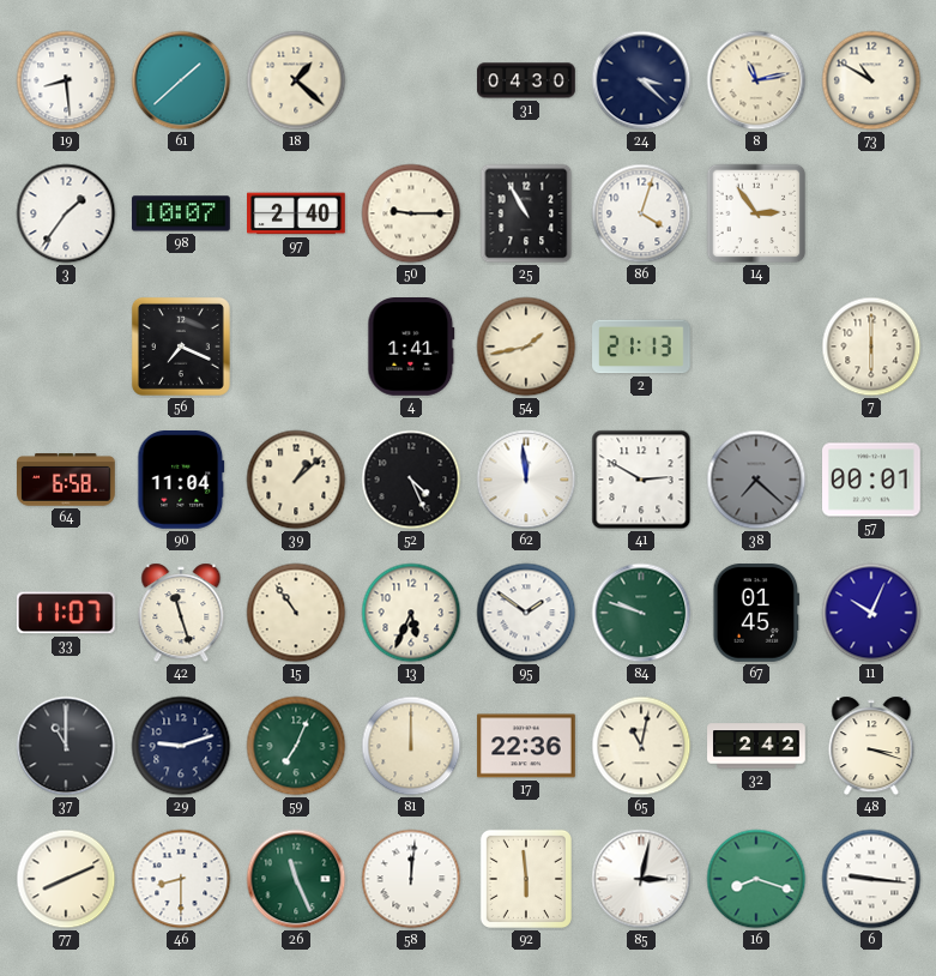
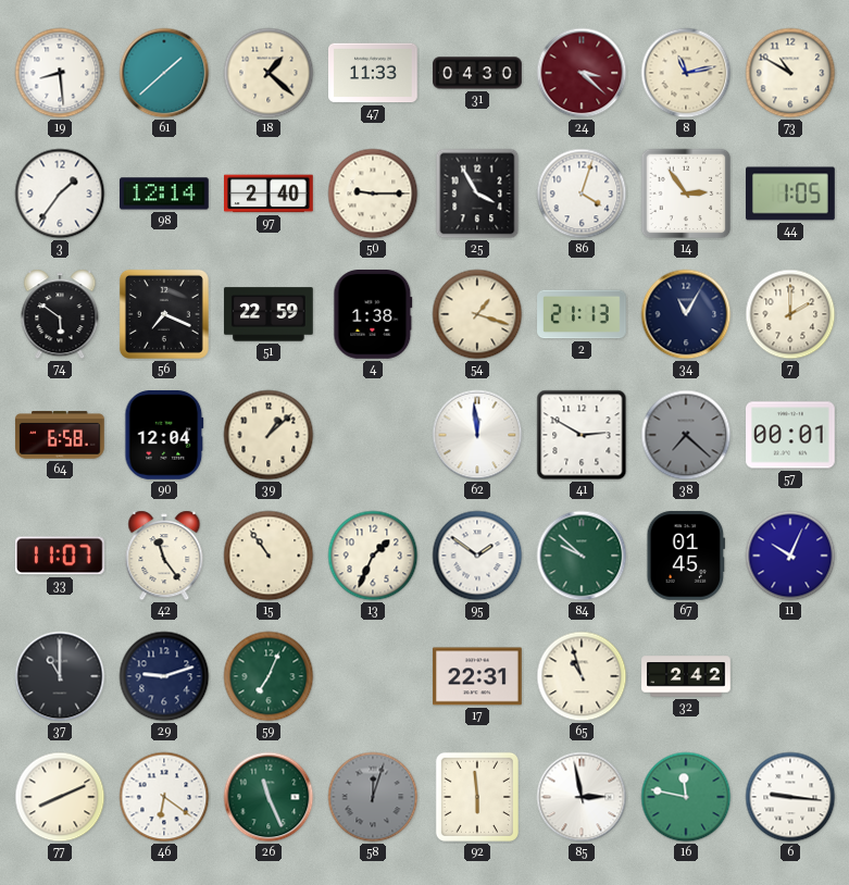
47: none -> 11:33
24 dial: navy -> burgundy
98: 10:07 -> 12:14
25: 10:55 -> 3:55
44: none -> 1:05
74: none -> 5:51
51: none -> 22:59
4: 1:41 -> 1:38
54: 1:43 -> 1:18
34: none -> 11:05
7: 6:00 -> 2:00
90: 11:04 -> 12:04
52: 4:26 -> none
42: 11:27 -> 11:24
13: 5:34 -> 1:34
84: 9:48 -> 9:52
81: 12:00 -> none
17: 22:36 -> 22:31
65: 11:02 -> 10:57
48: 3:18 -> none
46: 8:30 -> 6:21
58: 12:01 -> 12:03
58 dial: white -> grey
85: 3:02 -> 2:58
16: 8:18 -> 11:47
